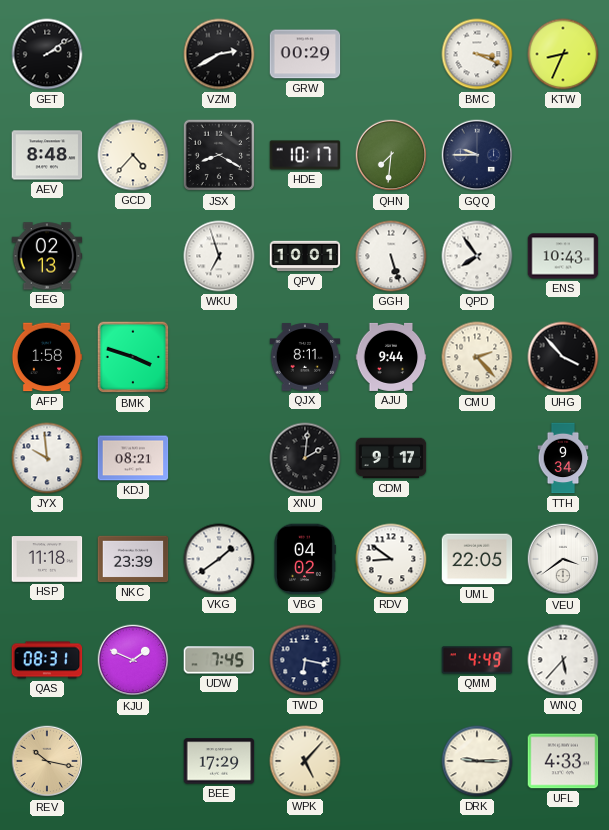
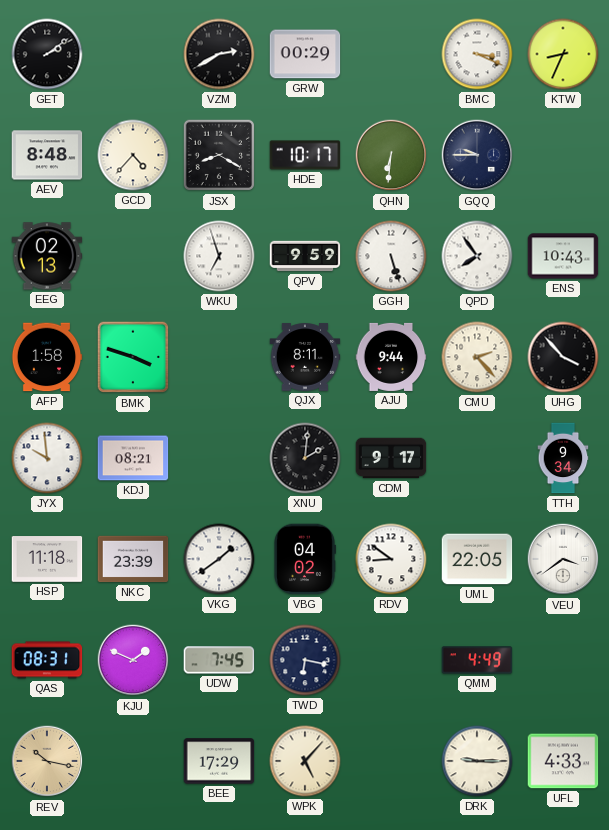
QHN: 7:31 -> 6:31
QPV: 10:01 -> 9:59
WNQ: 5:37 -> none
